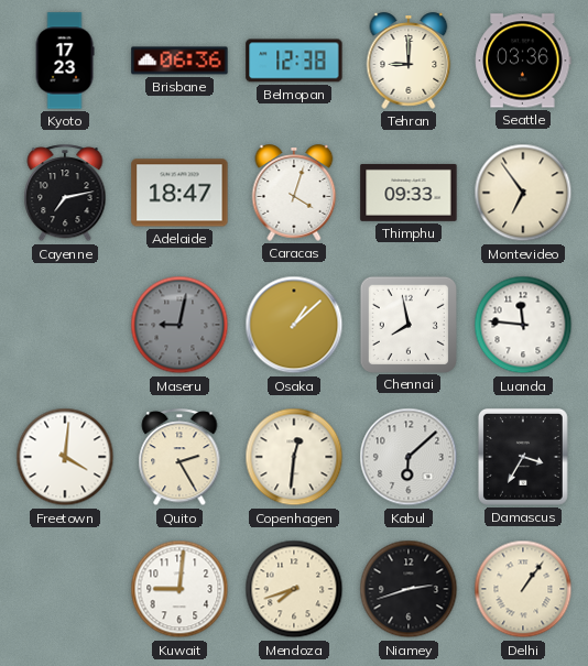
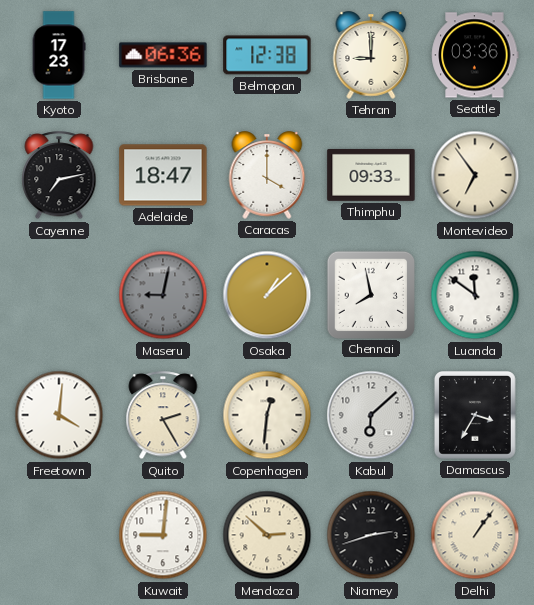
Caracas: 4:03 -> 4:00
Luanda: 11:46 -> 11:51
Mendoza: 7:42 -> 2:52
